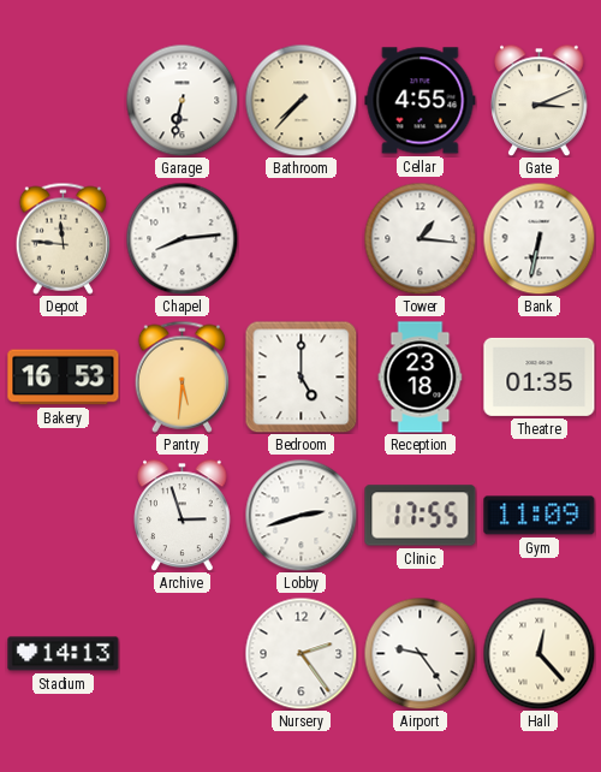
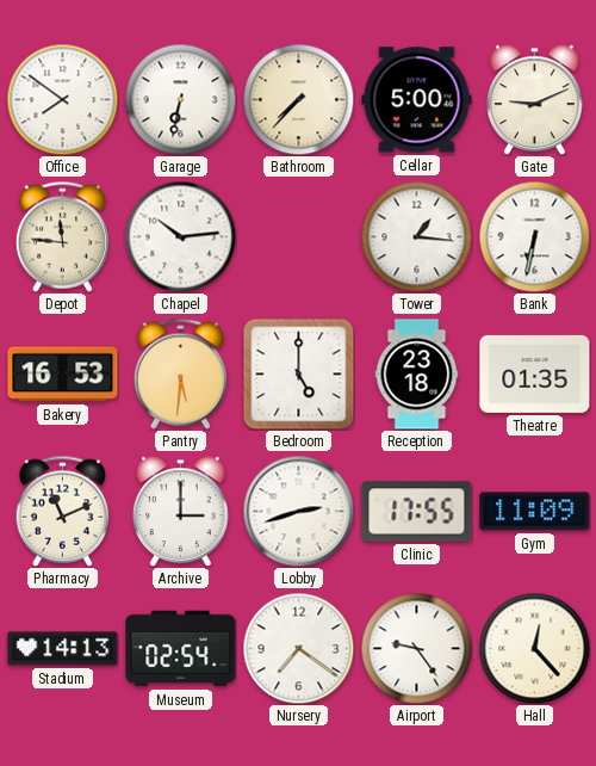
Office: none -> 7:51
Cellar: 4:55 -> 5:00
Gate: 3:11 -> 9:11
Chapel: 8:14 -> 10:14
Pharmacy: none -> 11:11
Archive: 2:57 -> 3:00
Museum: none -> 02:54
Nursery: 2:24 -> 7:21
